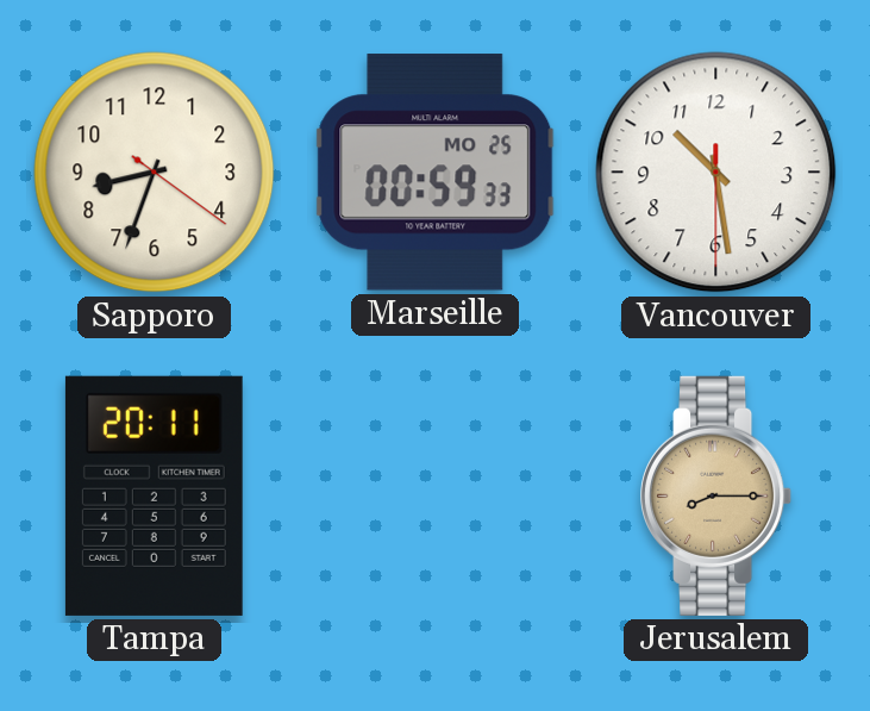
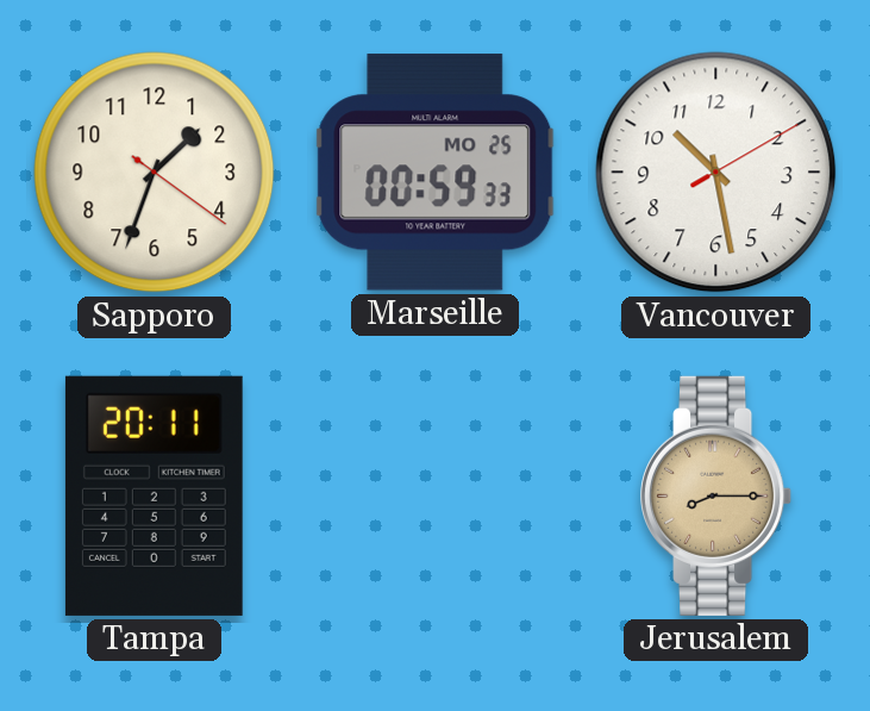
Sapporo: 8:33 -> 1:33
Vancouver: 10:28:30 -> 10:28:10
